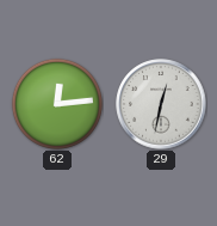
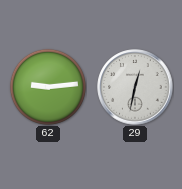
62: 12:14 -> 9:14
